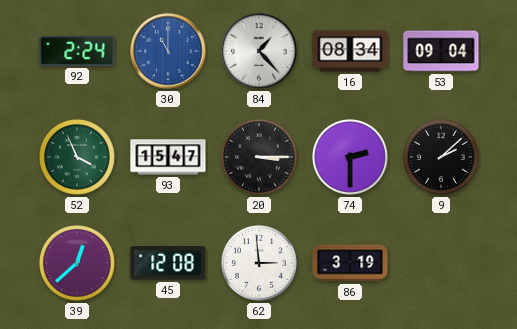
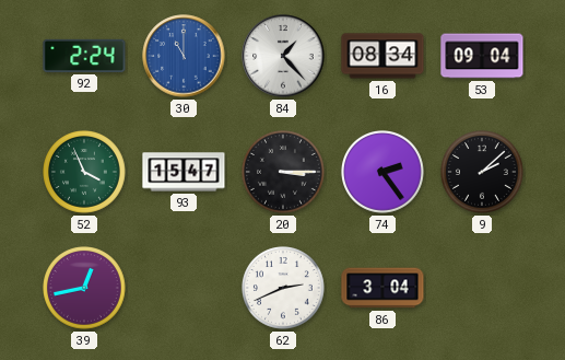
74: 2:30 -> 2:24
39: 12:38 -> 12:43
45: 12:08 -> none
62: 2:59 -> 2:41
86: 3:19 -> 3:04
